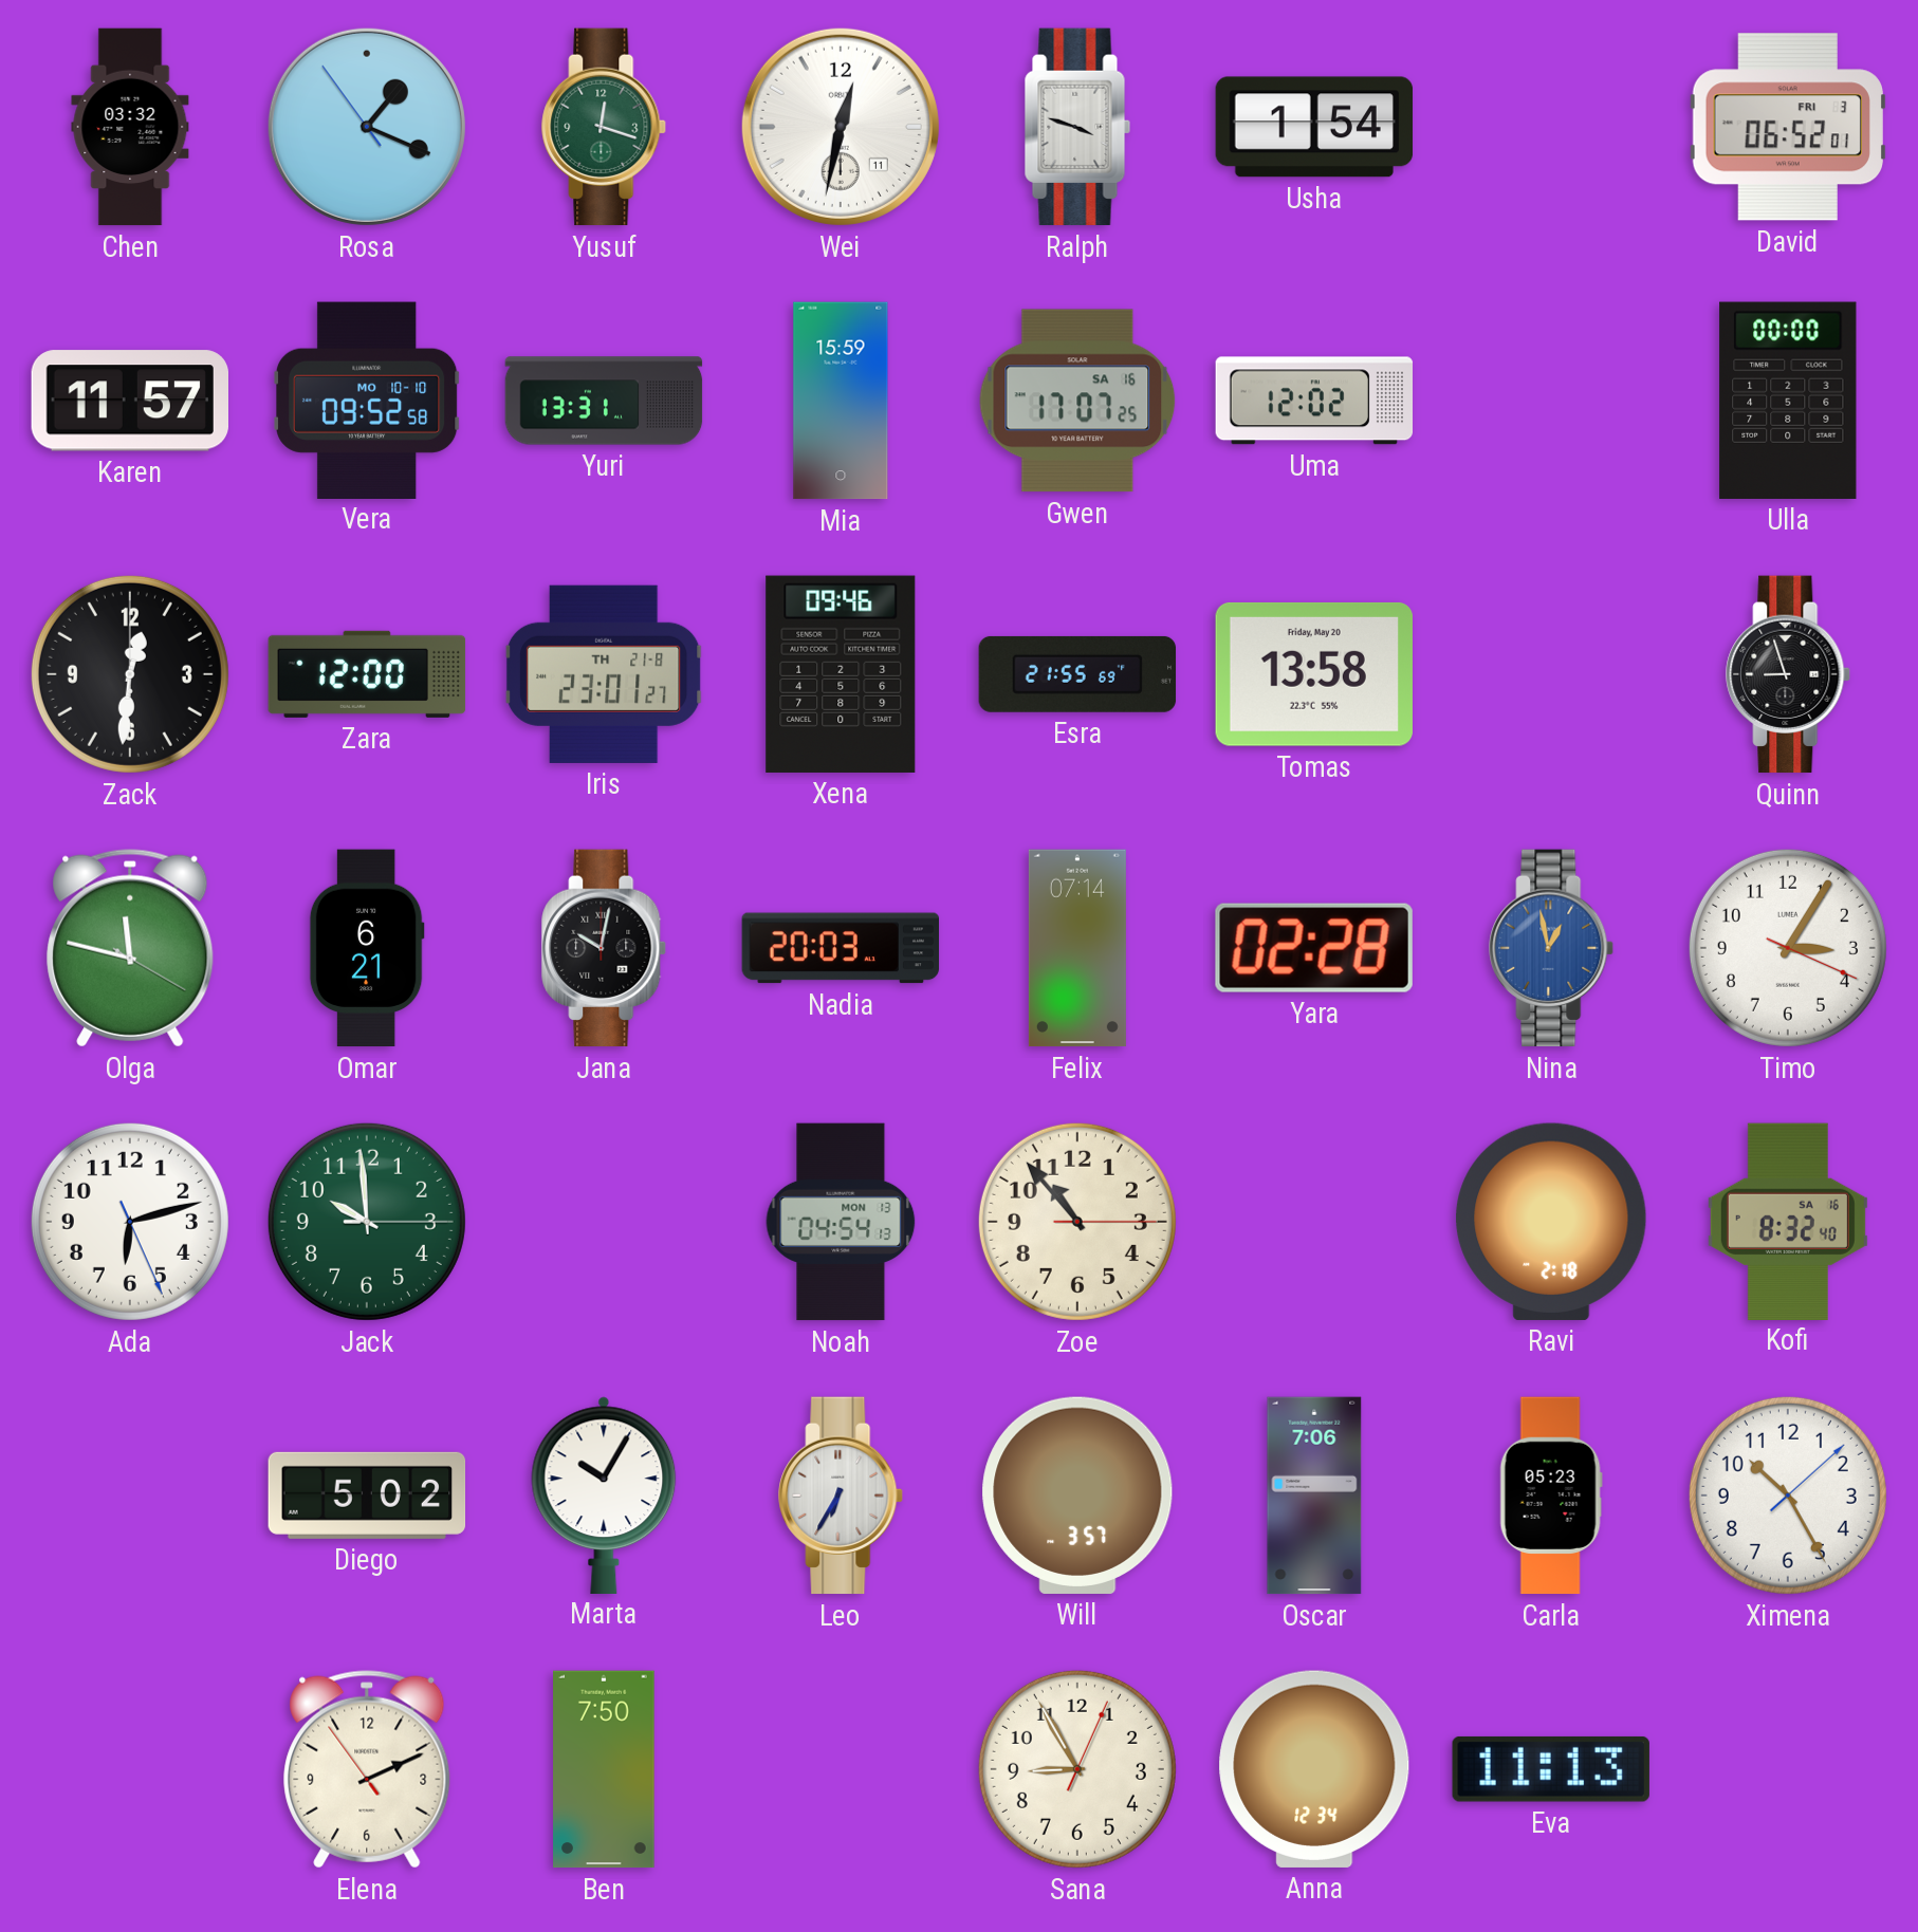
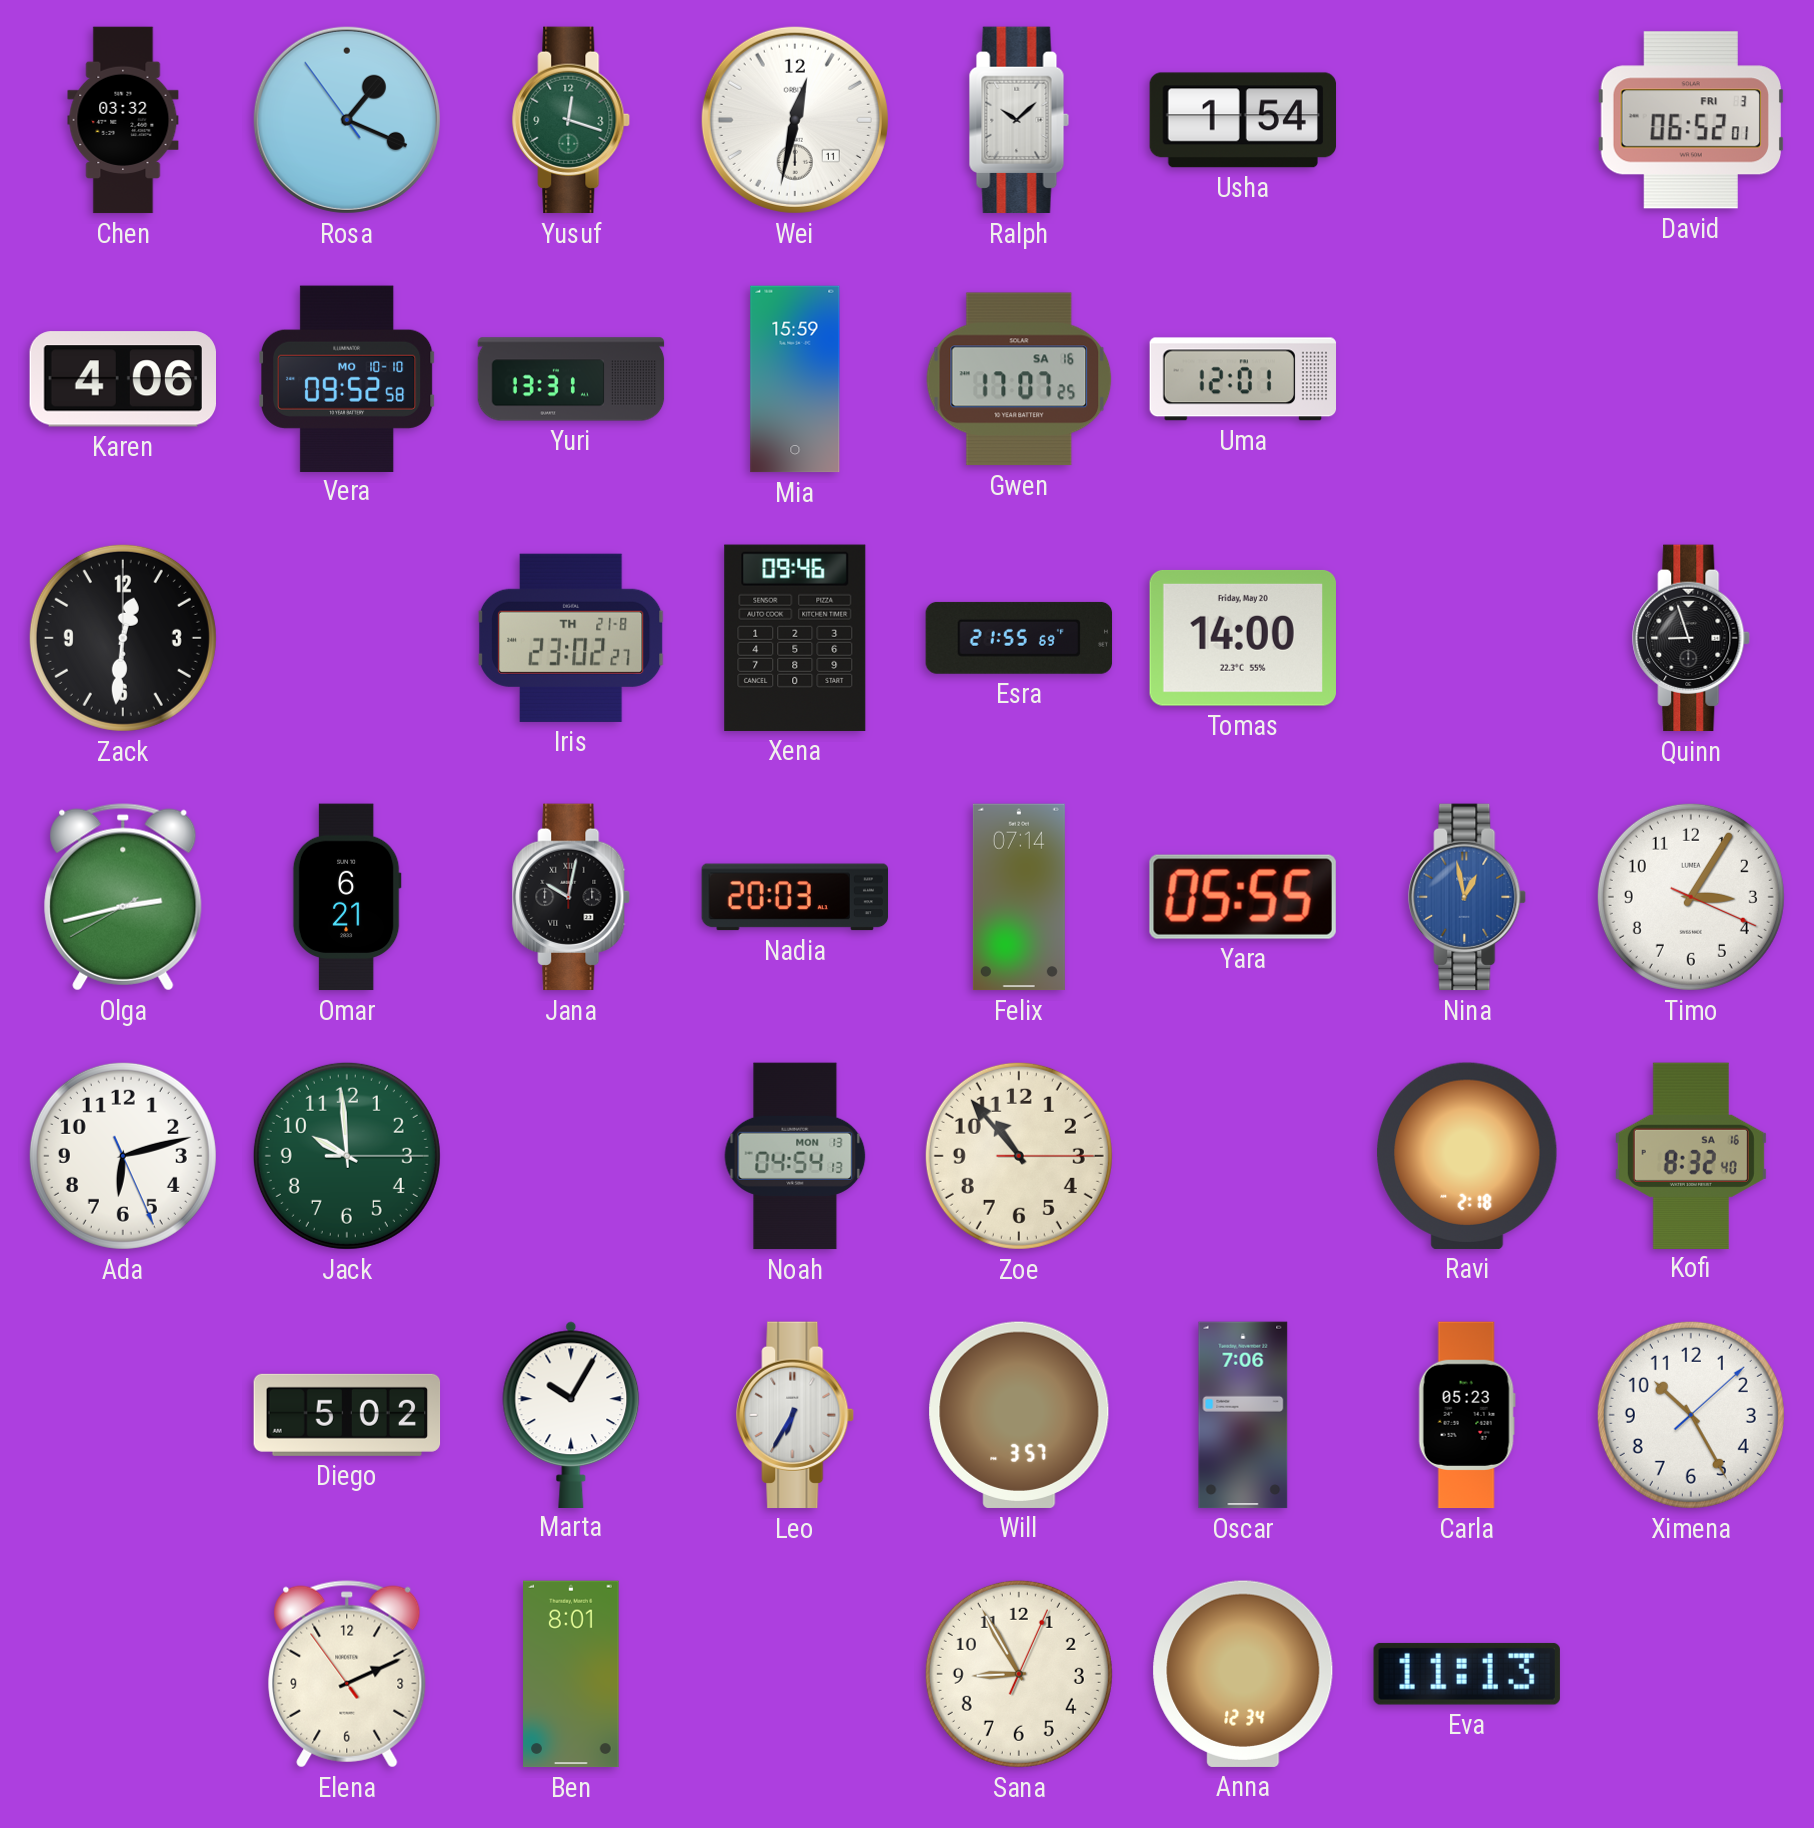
Ralph: 3:48 -> 10:08
Karen: 11:57 -> 4:06
Uma: 12:02 -> 12:01
Ulla: 00:00 -> none
Zara: 12:00 -> none
Iris: 23:01 -> 23:02
Tomas: 13:58 -> 14:00
Olga: 11:47 -> 2:42
Yara: 02:28 -> 05:55
Ben: 7:50 -> 8:01
